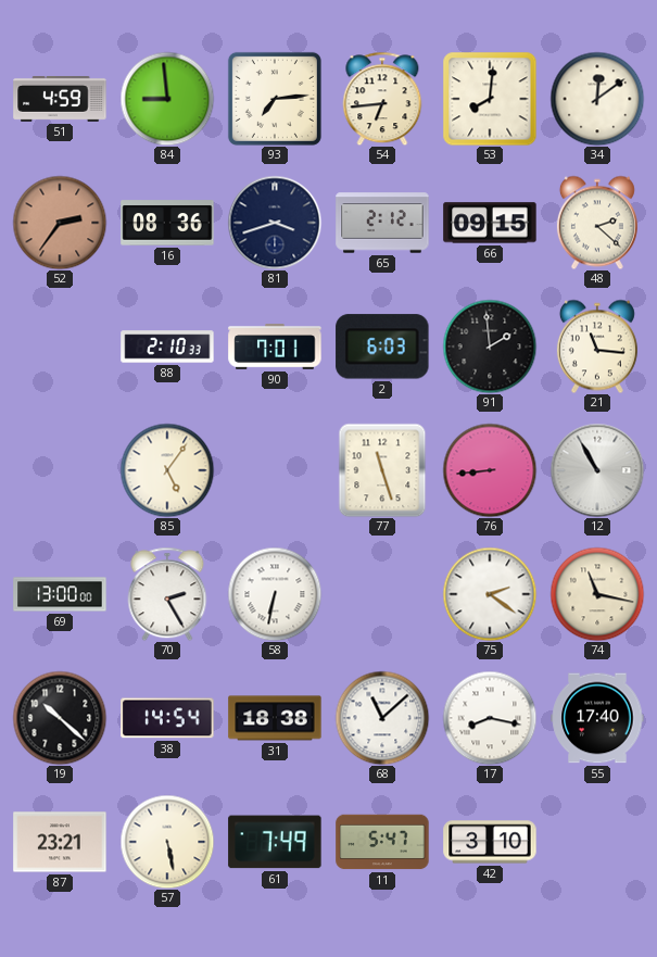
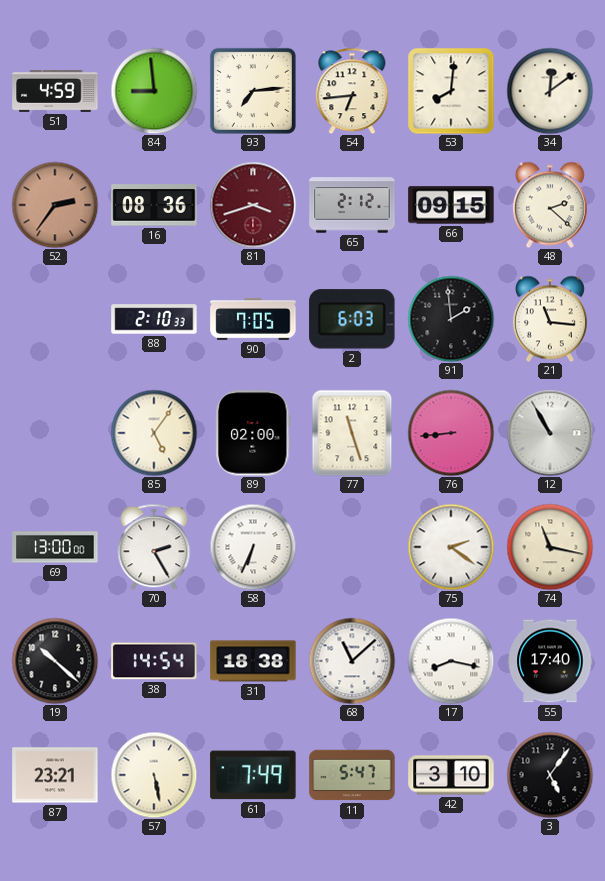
81 dial: navy -> burgundy
90: 7:01 -> 7:05
89: none -> 02:00
58: 6:32 -> 6:34
3: none -> 5:06
